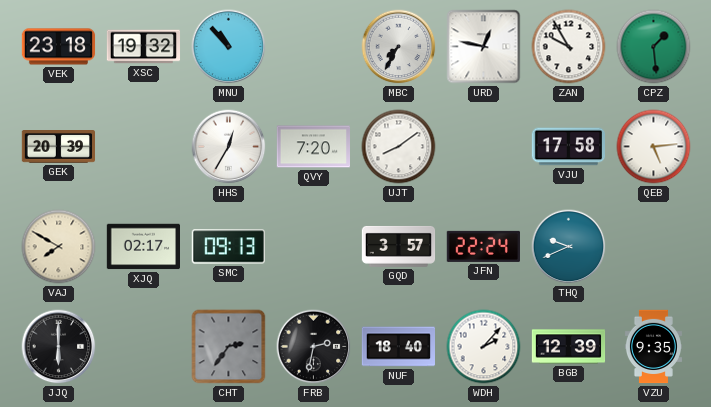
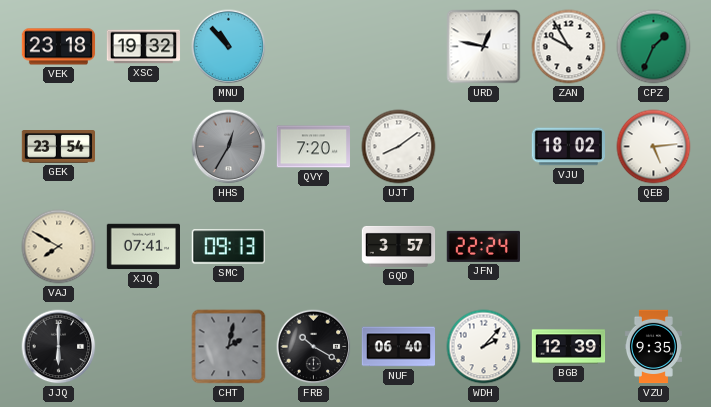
MBC: 7:35 -> none
CPZ: 1:29 -> 1:34
GEK: 20:39 -> 23:54
HHS dial: white -> grey
VJU: 17:58 -> 18:02
XJQ: 02:17 -> 07:41
THQ: 9:41 -> none
CHT: 2:36 -> 2:02
FRB: 2:32 -> 10:20
NUF: 18:40 -> 06:40
